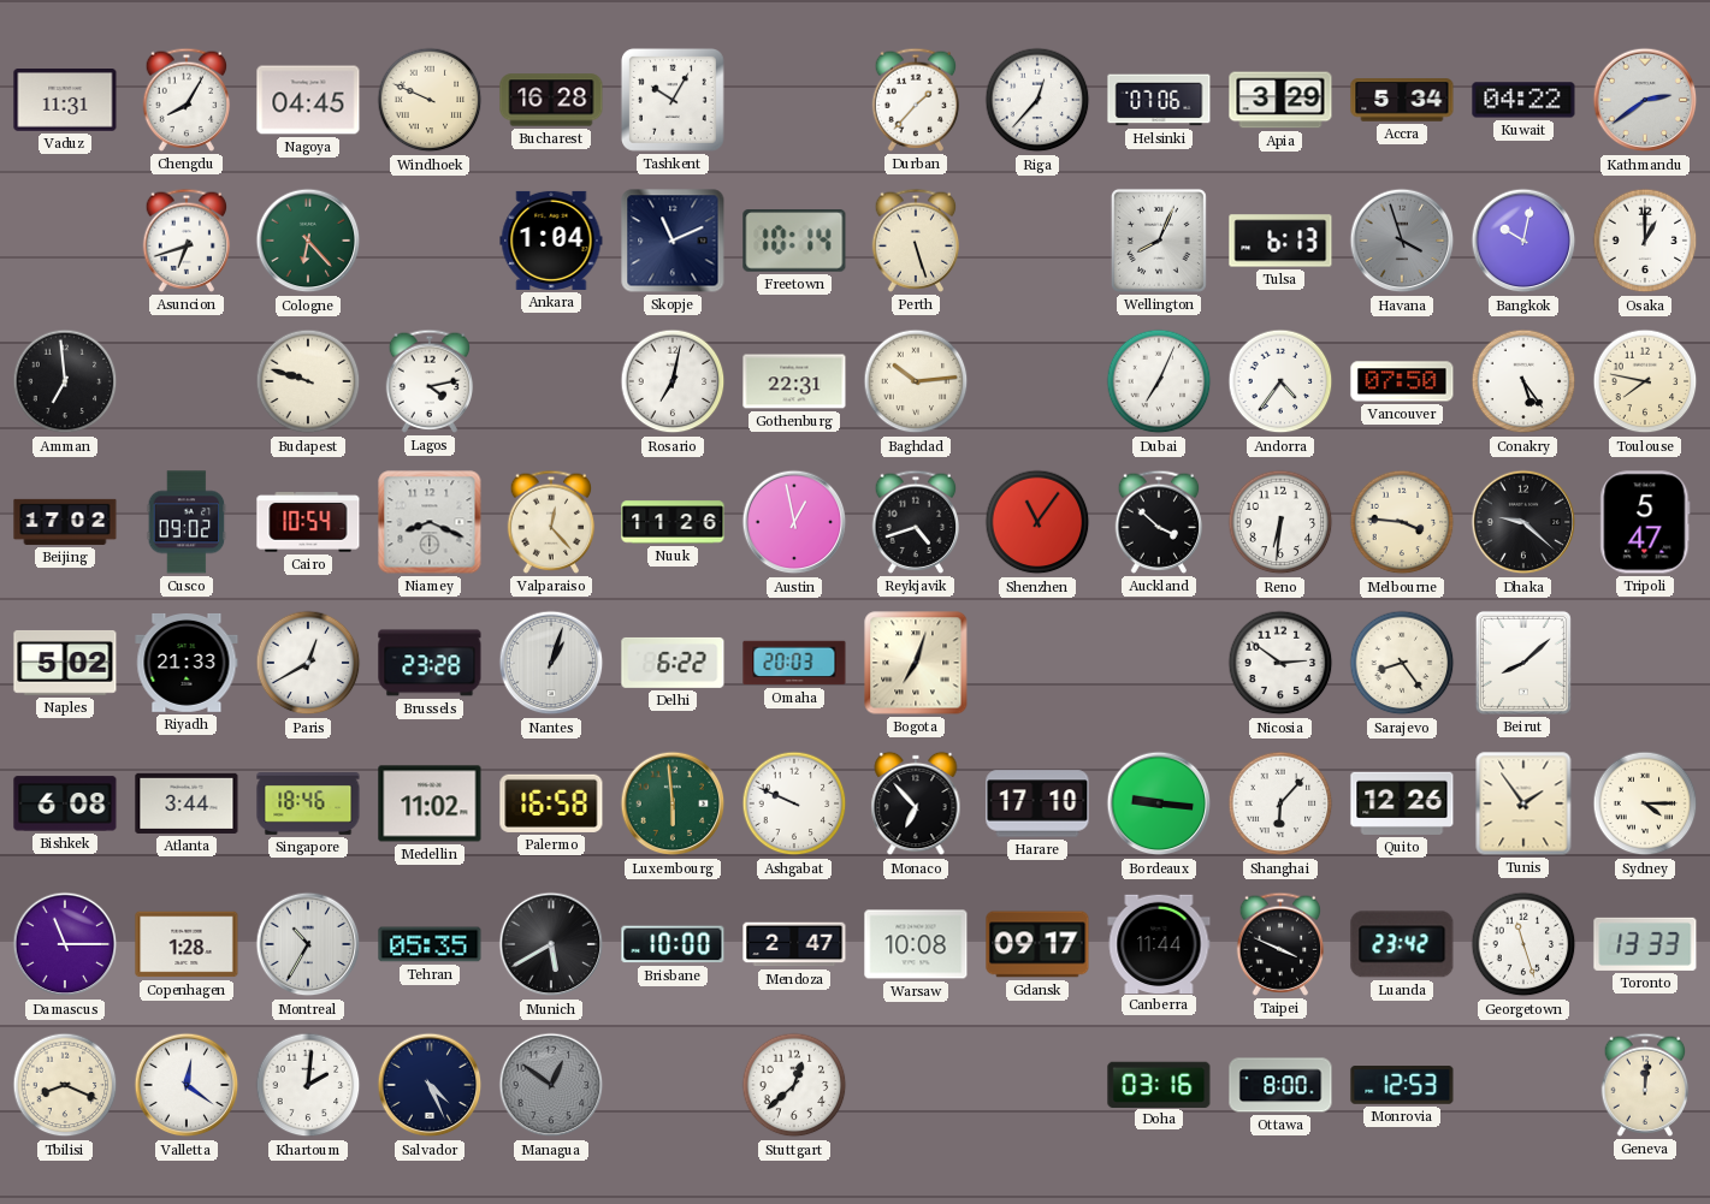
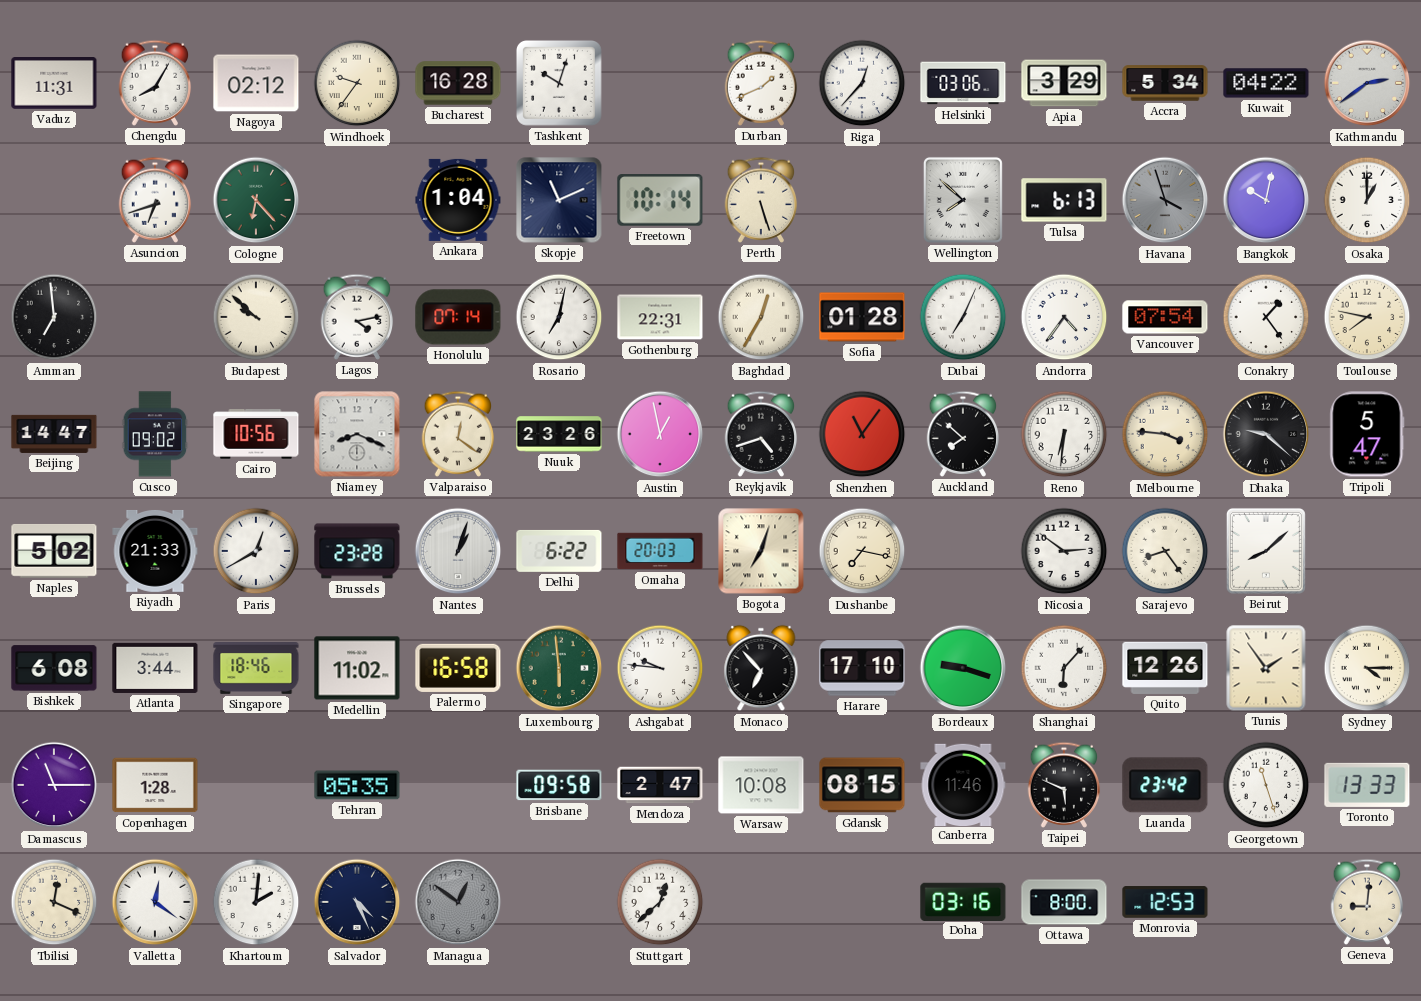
Nagoya: 04:45 -> 02:12
Windhoek: 9:49 -> 9:36
Tashkent: 10:05 -> 10:03
Durban: 1:37 -> 1:41
Helsinki: 07:06 -> 03:06
Wellington: 8:04 -> 7:52
Budapest: 9:48 -> 9:52
Honolulu: none -> 07:14
Baghdad: 10:14 -> 12:35
Sofia: none -> 01:28
Vancouver: 07:50 -> 07:54
Conakry: 5:24 -> 1:24
Beijing: 17:02 -> 14:47
Cairo: 10:54 -> 10:56
Valparaiso: 12:23 -> 12:21
Nuuk: 11:26 -> 23:26
Auckland: 3:52 -> 7:52
Dushanbe: none -> 7:17
Ashgabat: 9:49 -> 9:46
Bordeaux: 9:16 -> 9:18
Montreal: 10:35 -> none
Munich: 5:40 -> none
Brisbane: 10:00 -> 09:58
Gdansk: 09:17 -> 08:15
Canberra: 11:44 -> 11:46
Taipei: 3:49 -> 5:49
Tbilisi: 8:19 -> 12:19
Geneva: 12:01 -> 9:01
